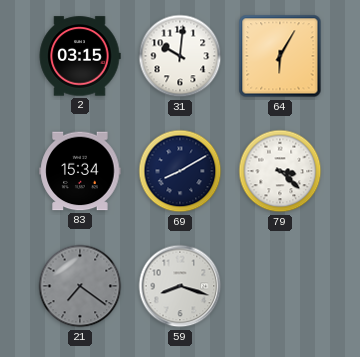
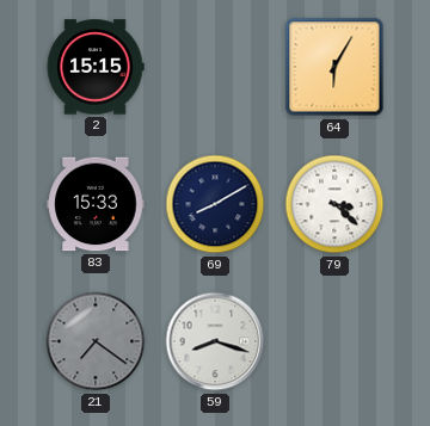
2: 03:15 -> 15:15
31: 10:01 -> none
83: 15:34 -> 15:33
